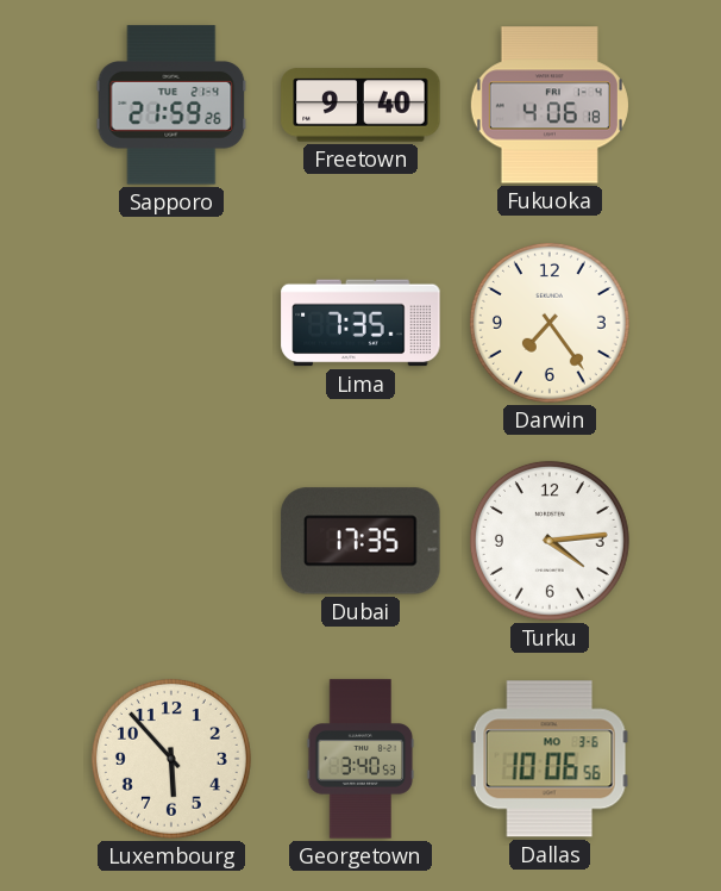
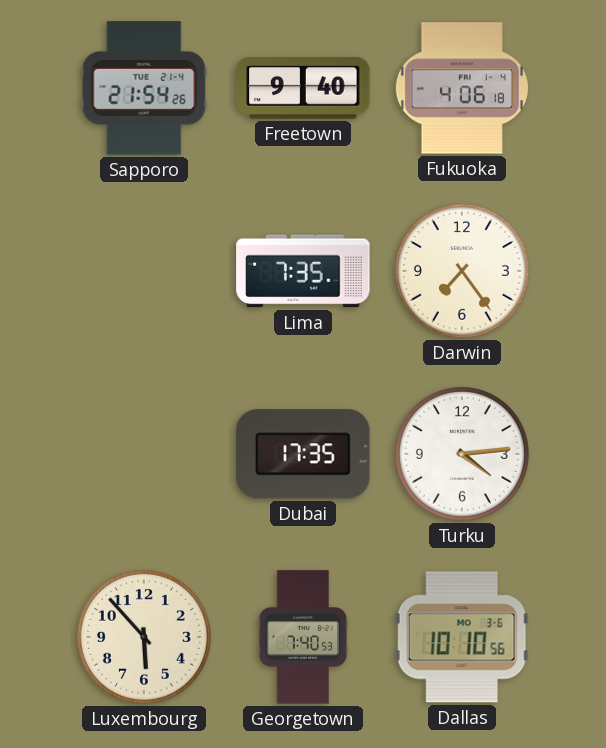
Sapporo: 21:59 -> 21:54
Georgetown: 3:40 -> 7:40
Dallas: 10:06 -> 10:10
